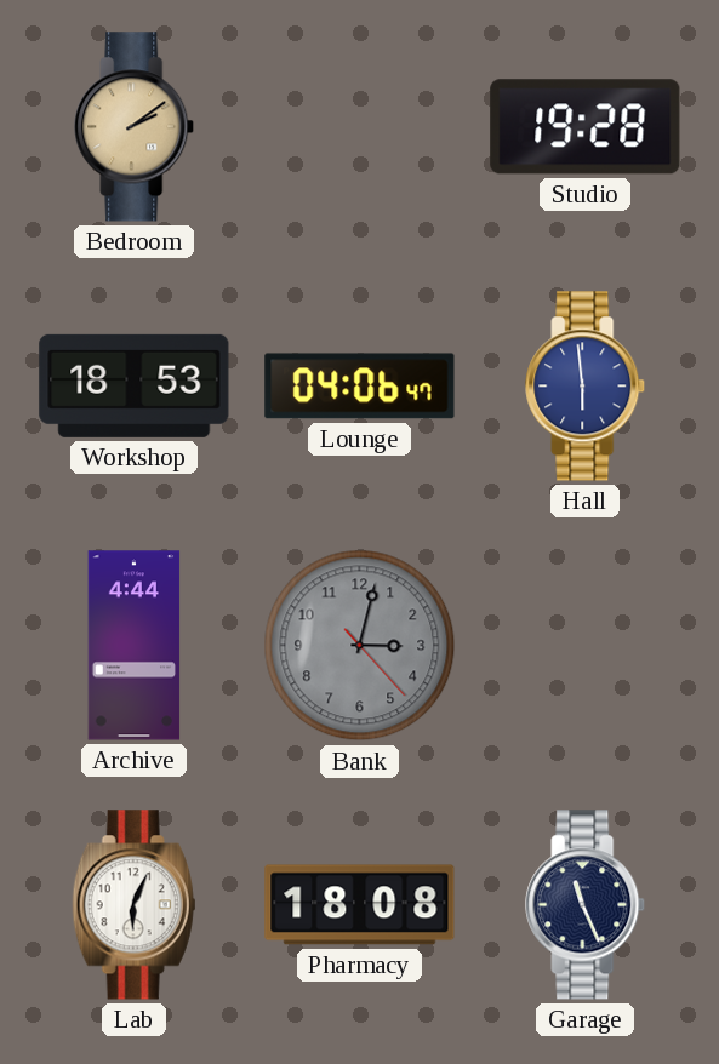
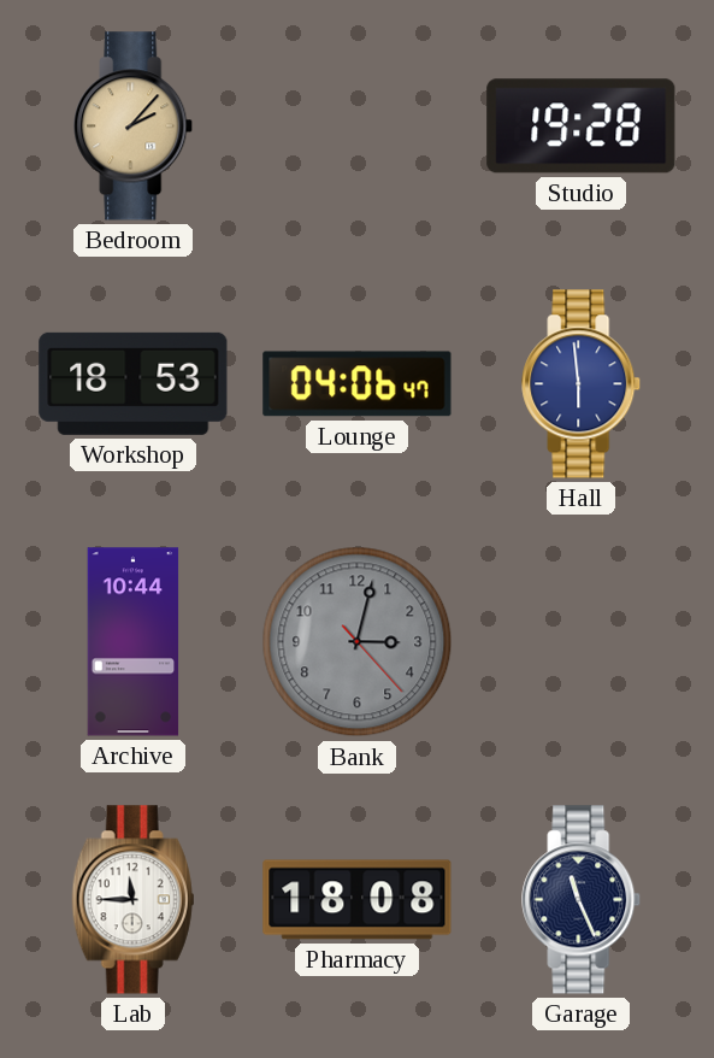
Bedroom: 2:09 -> 2:07
Archive: 4:44 -> 10:44
Lab: 6:04 -> 11:45
